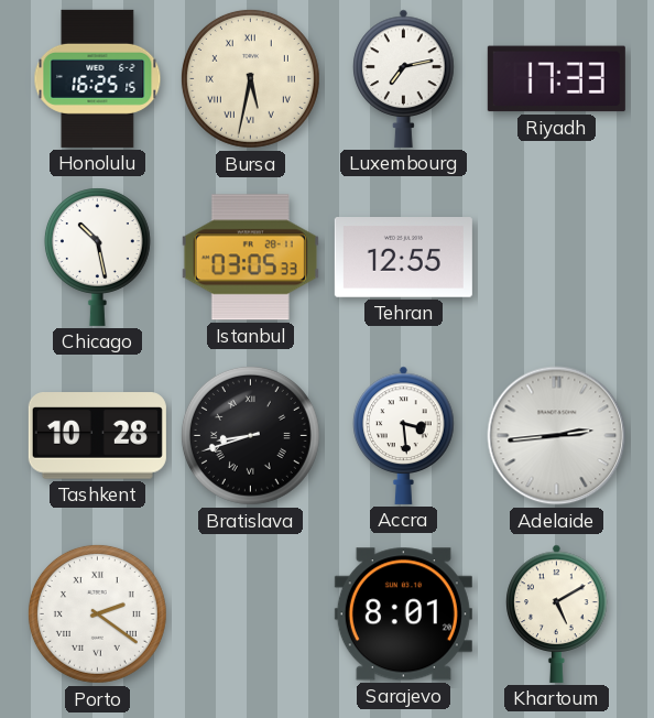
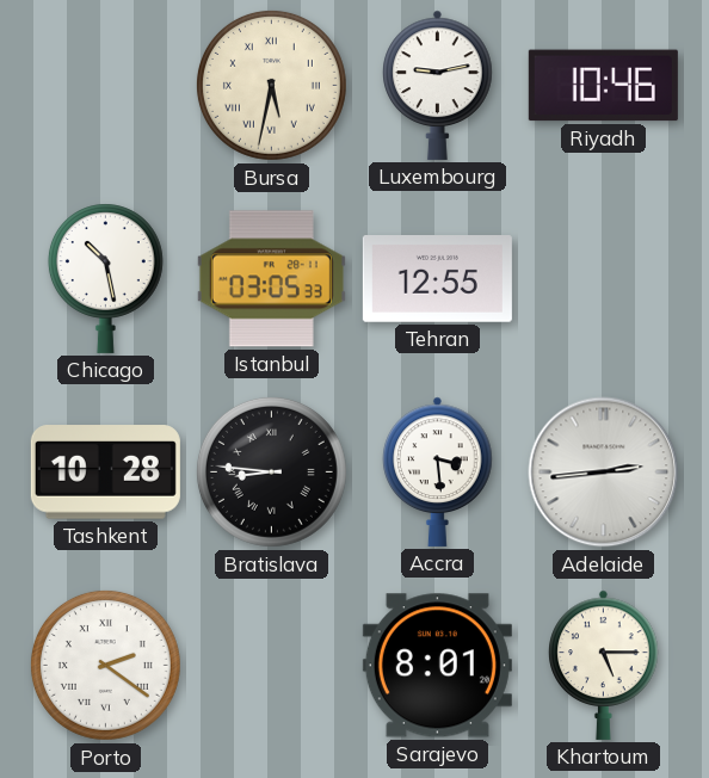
Honolulu: 16:25 -> none
Luxembourg: 7:13 -> 9:13
Riyadh: 17:33 -> 10:46
Bratislava: 8:42 -> 8:46
Khartoum: 5:10 -> 5:15
